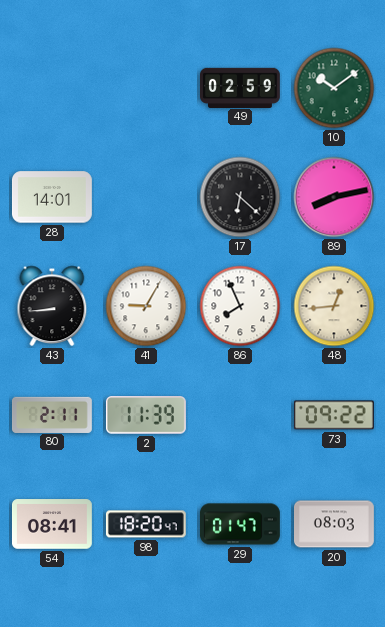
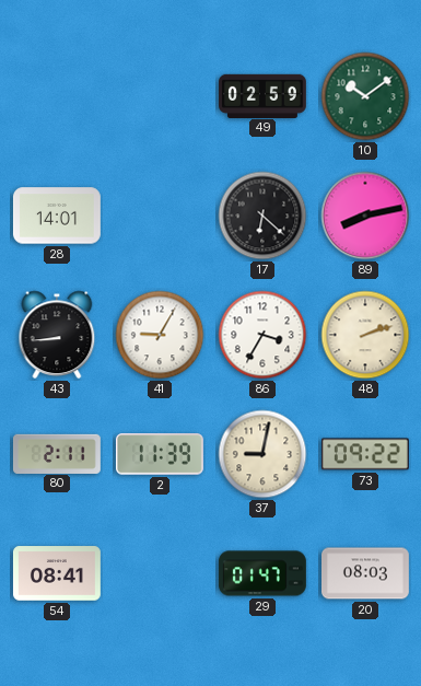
86: 7:56 -> 3:35
48: 12:44 -> 2:12
37: none -> 9:02
98: 18:20 -> none
